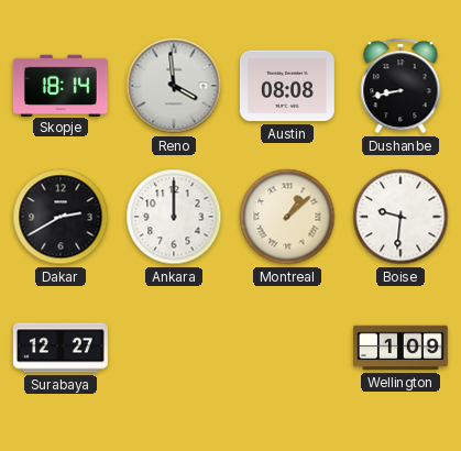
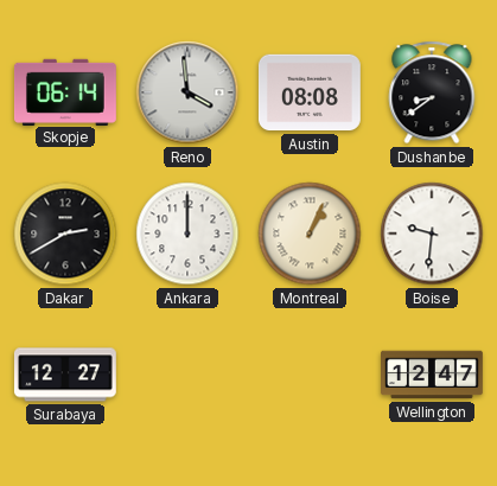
Skopje: 18:14 -> 06:14
Dushanbe: 8:43 -> 8:39
Montreal: 1:08 -> 1:04
Wellington: 1:09 -> 12:47
